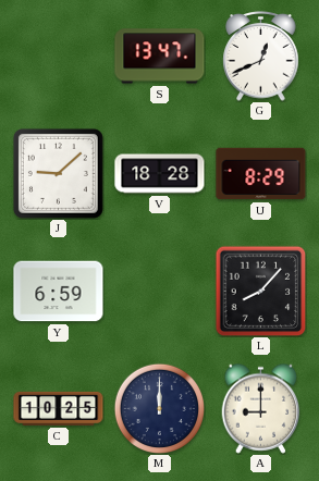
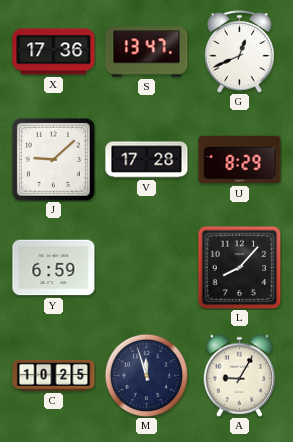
X: none -> 17:36
V: 18:28 -> 17:28
M: 12:00 -> 11:57
A: 9:00 -> 9:05
